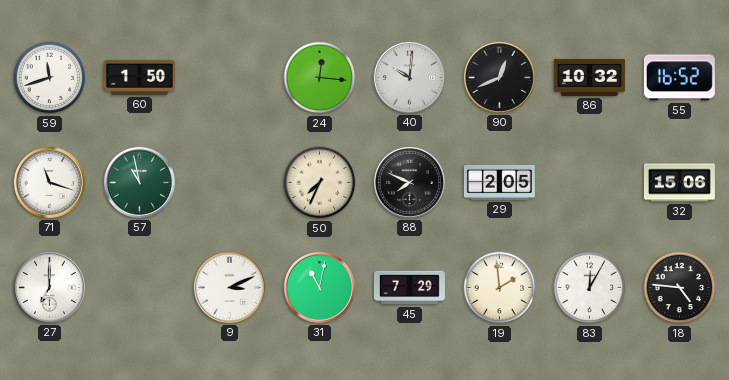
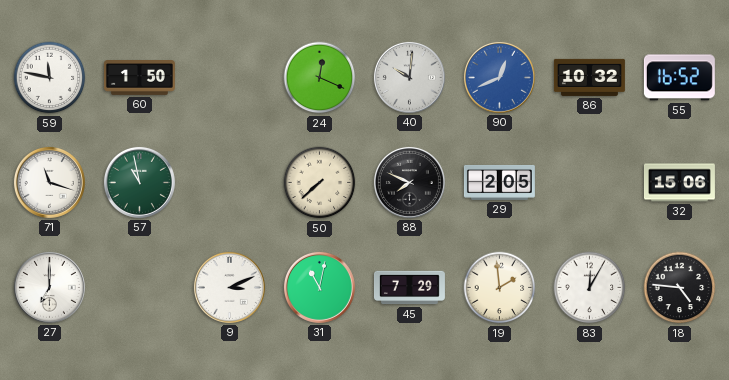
59: 11:42 -> 11:47
24: 12:16 -> 12:19
90 dial: black -> blue
50: 7:34 -> 7:38
